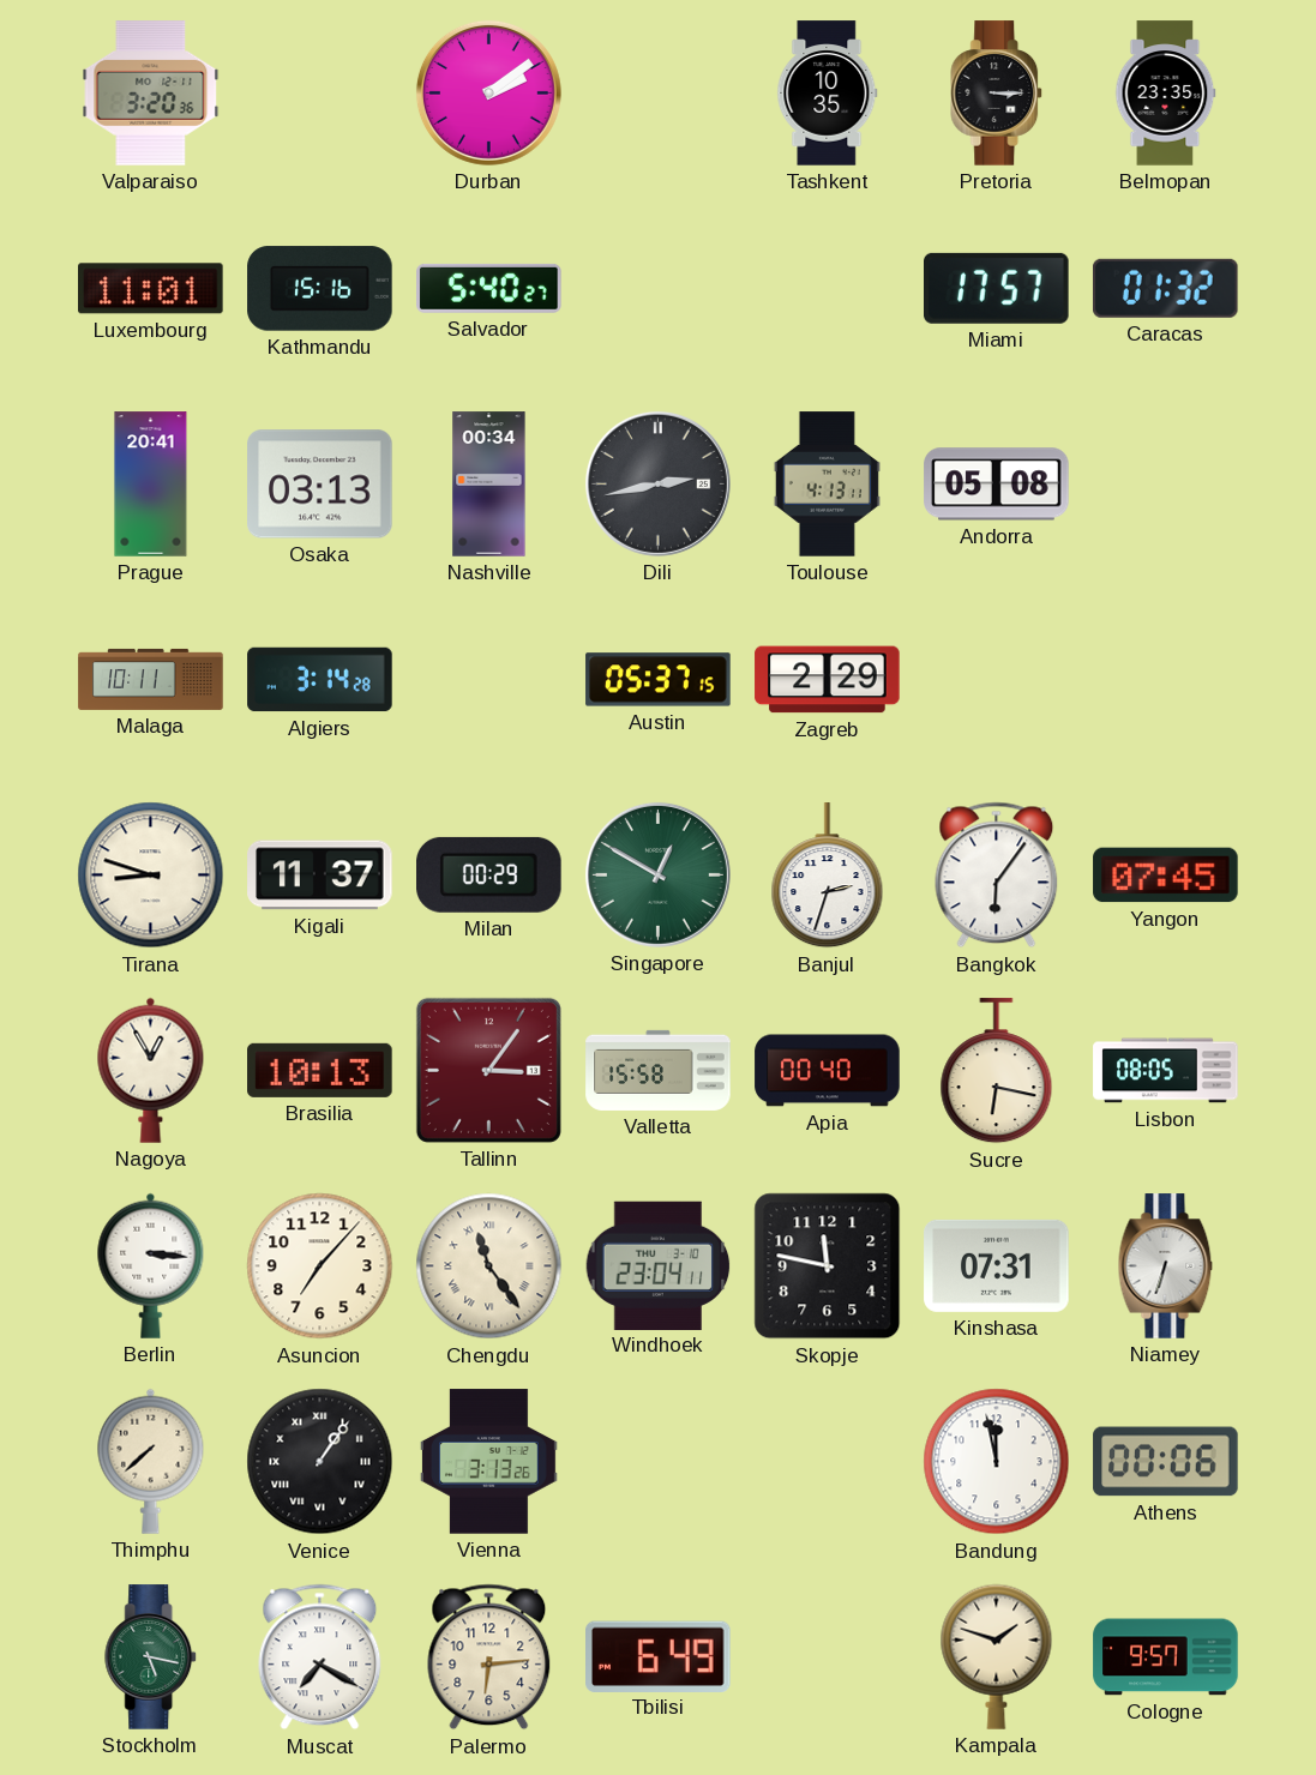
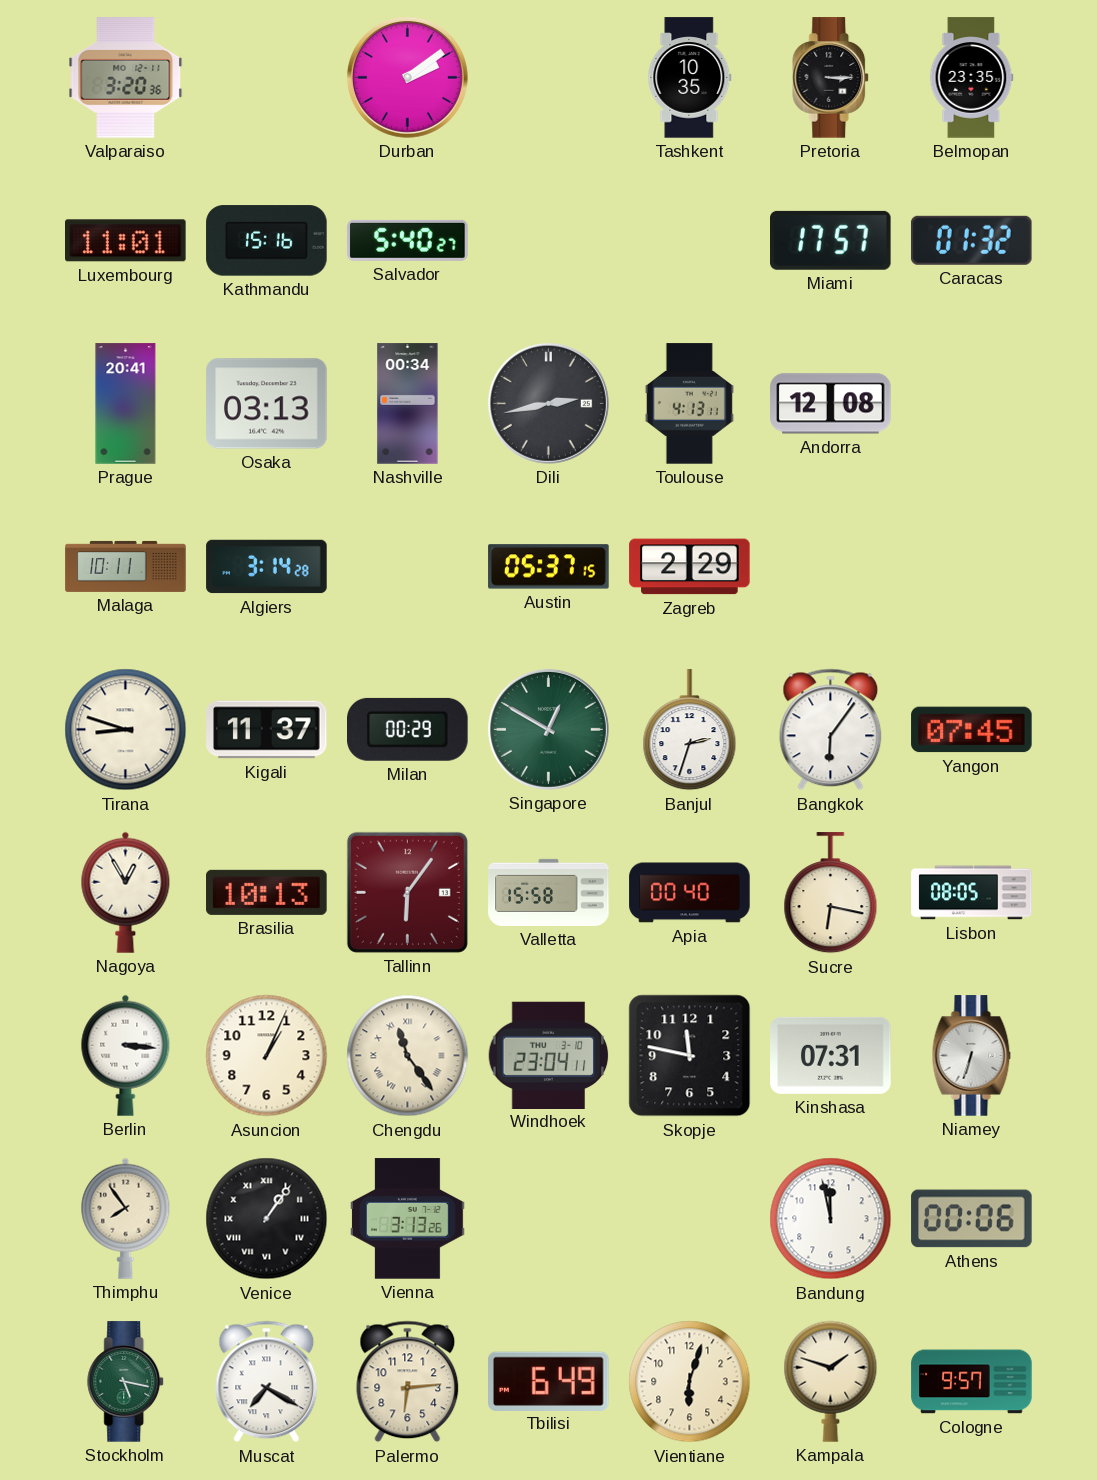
Andorra: 05:08 -> 12:08
Tallinn: 3:06 -> 6:06
Asuncion: 7:07 -> 1:04
Thimphu: 7:38 -> 7:54
Vientiane: none -> 6:03
